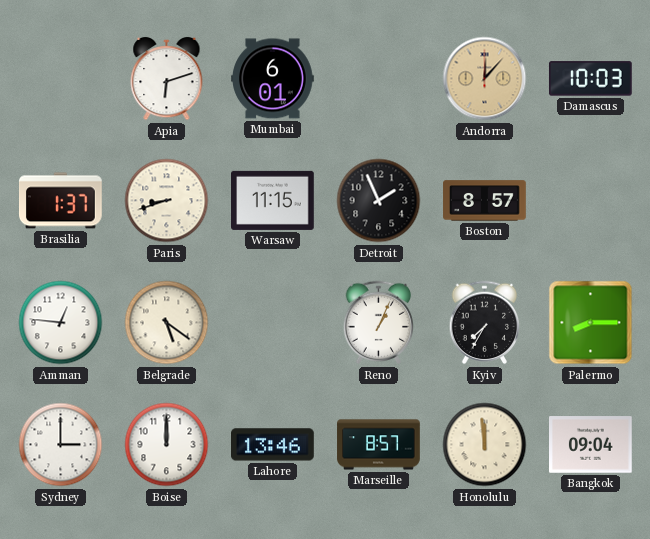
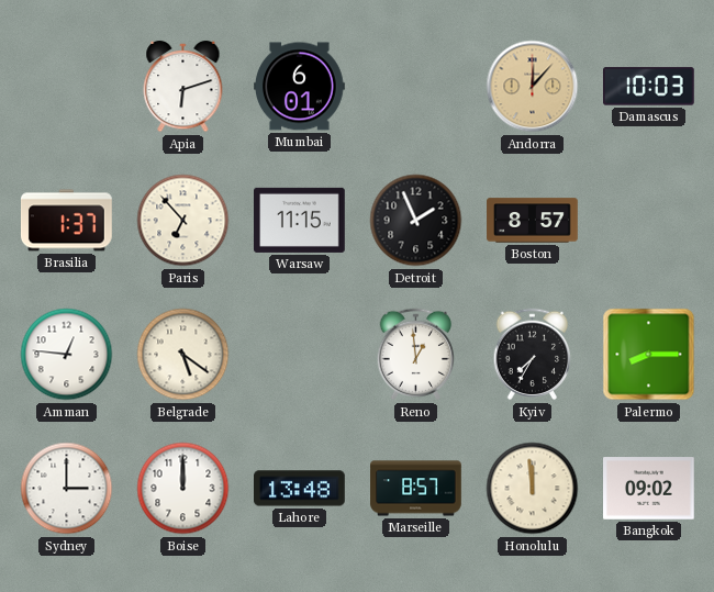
Paris: 8:42 -> 6:53
Reno: 1:04 -> 12:59
Lahore: 13:46 -> 13:48
Bangkok: 09:04 -> 09:02
